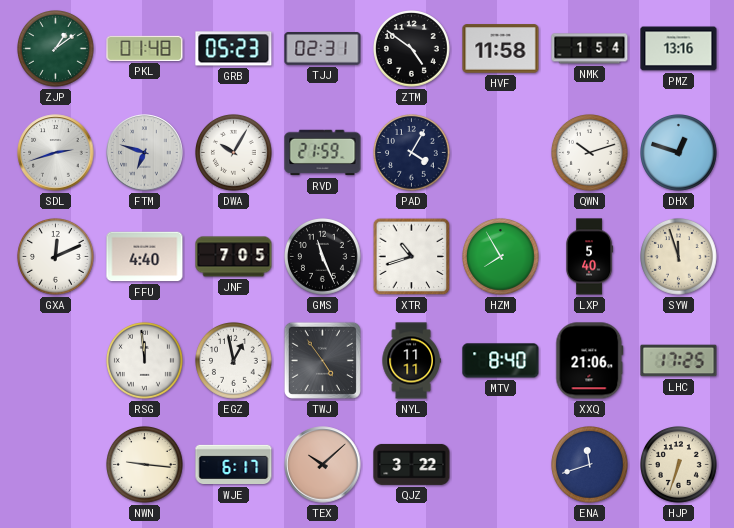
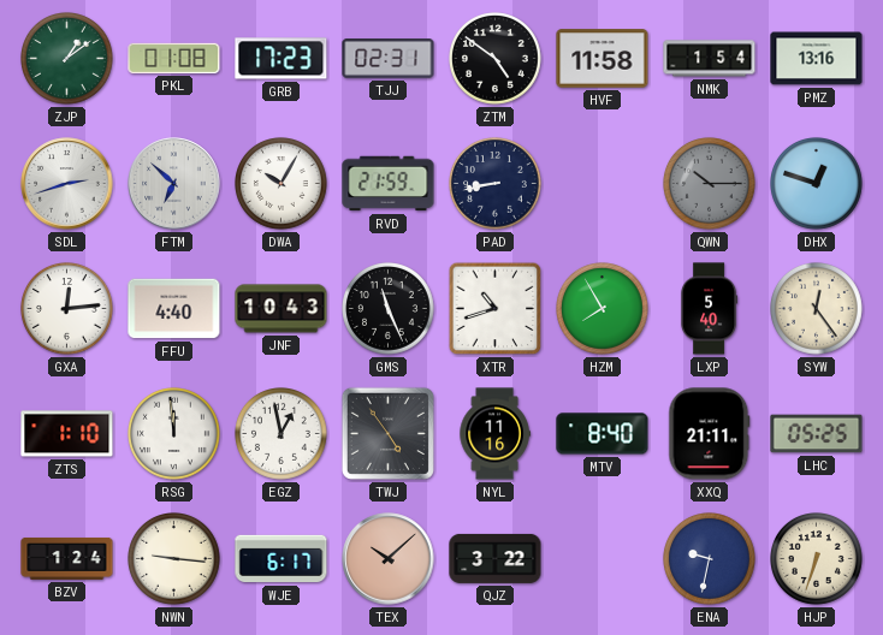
PKL: 01:48 -> 01:08
GRB: 05:23 -> 17:23
FTM: 6:48 -> 6:52
PAD: 4:05 -> 8:43
QWN: 10:12 -> 10:15
QWN dial: white -> grey
GXA: 12:11 -> 12:14
JNF: 7:05 -> 10:43
SYW: 11:57 -> 12:24
ZTS: none -> 1:10
NYL: 11:11 -> 11:16
XXQ: 21:06 -> 21:11
LHC: 17:25 -> 05:25
BZV: none -> 1:24
ENA: 11:42 -> 9:32
